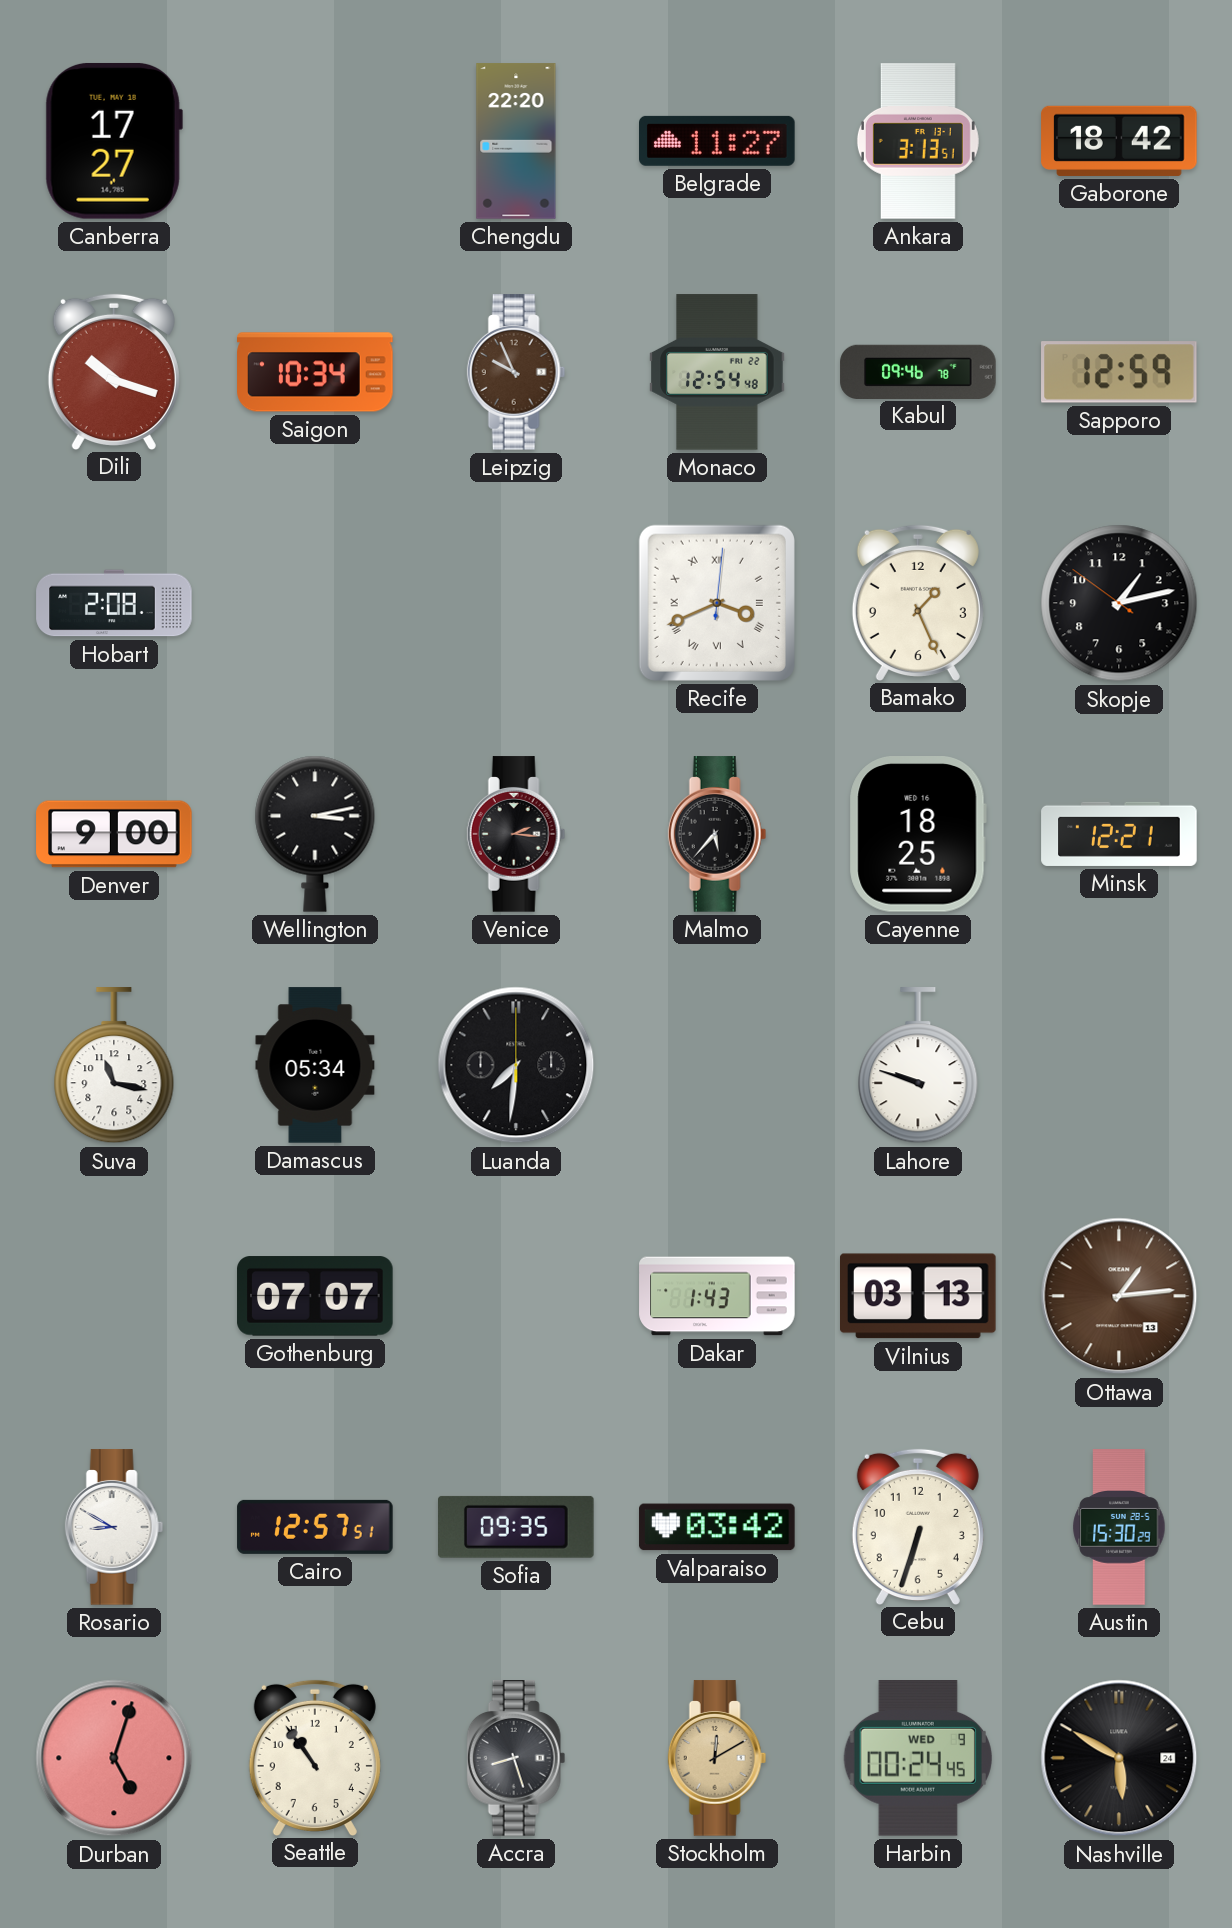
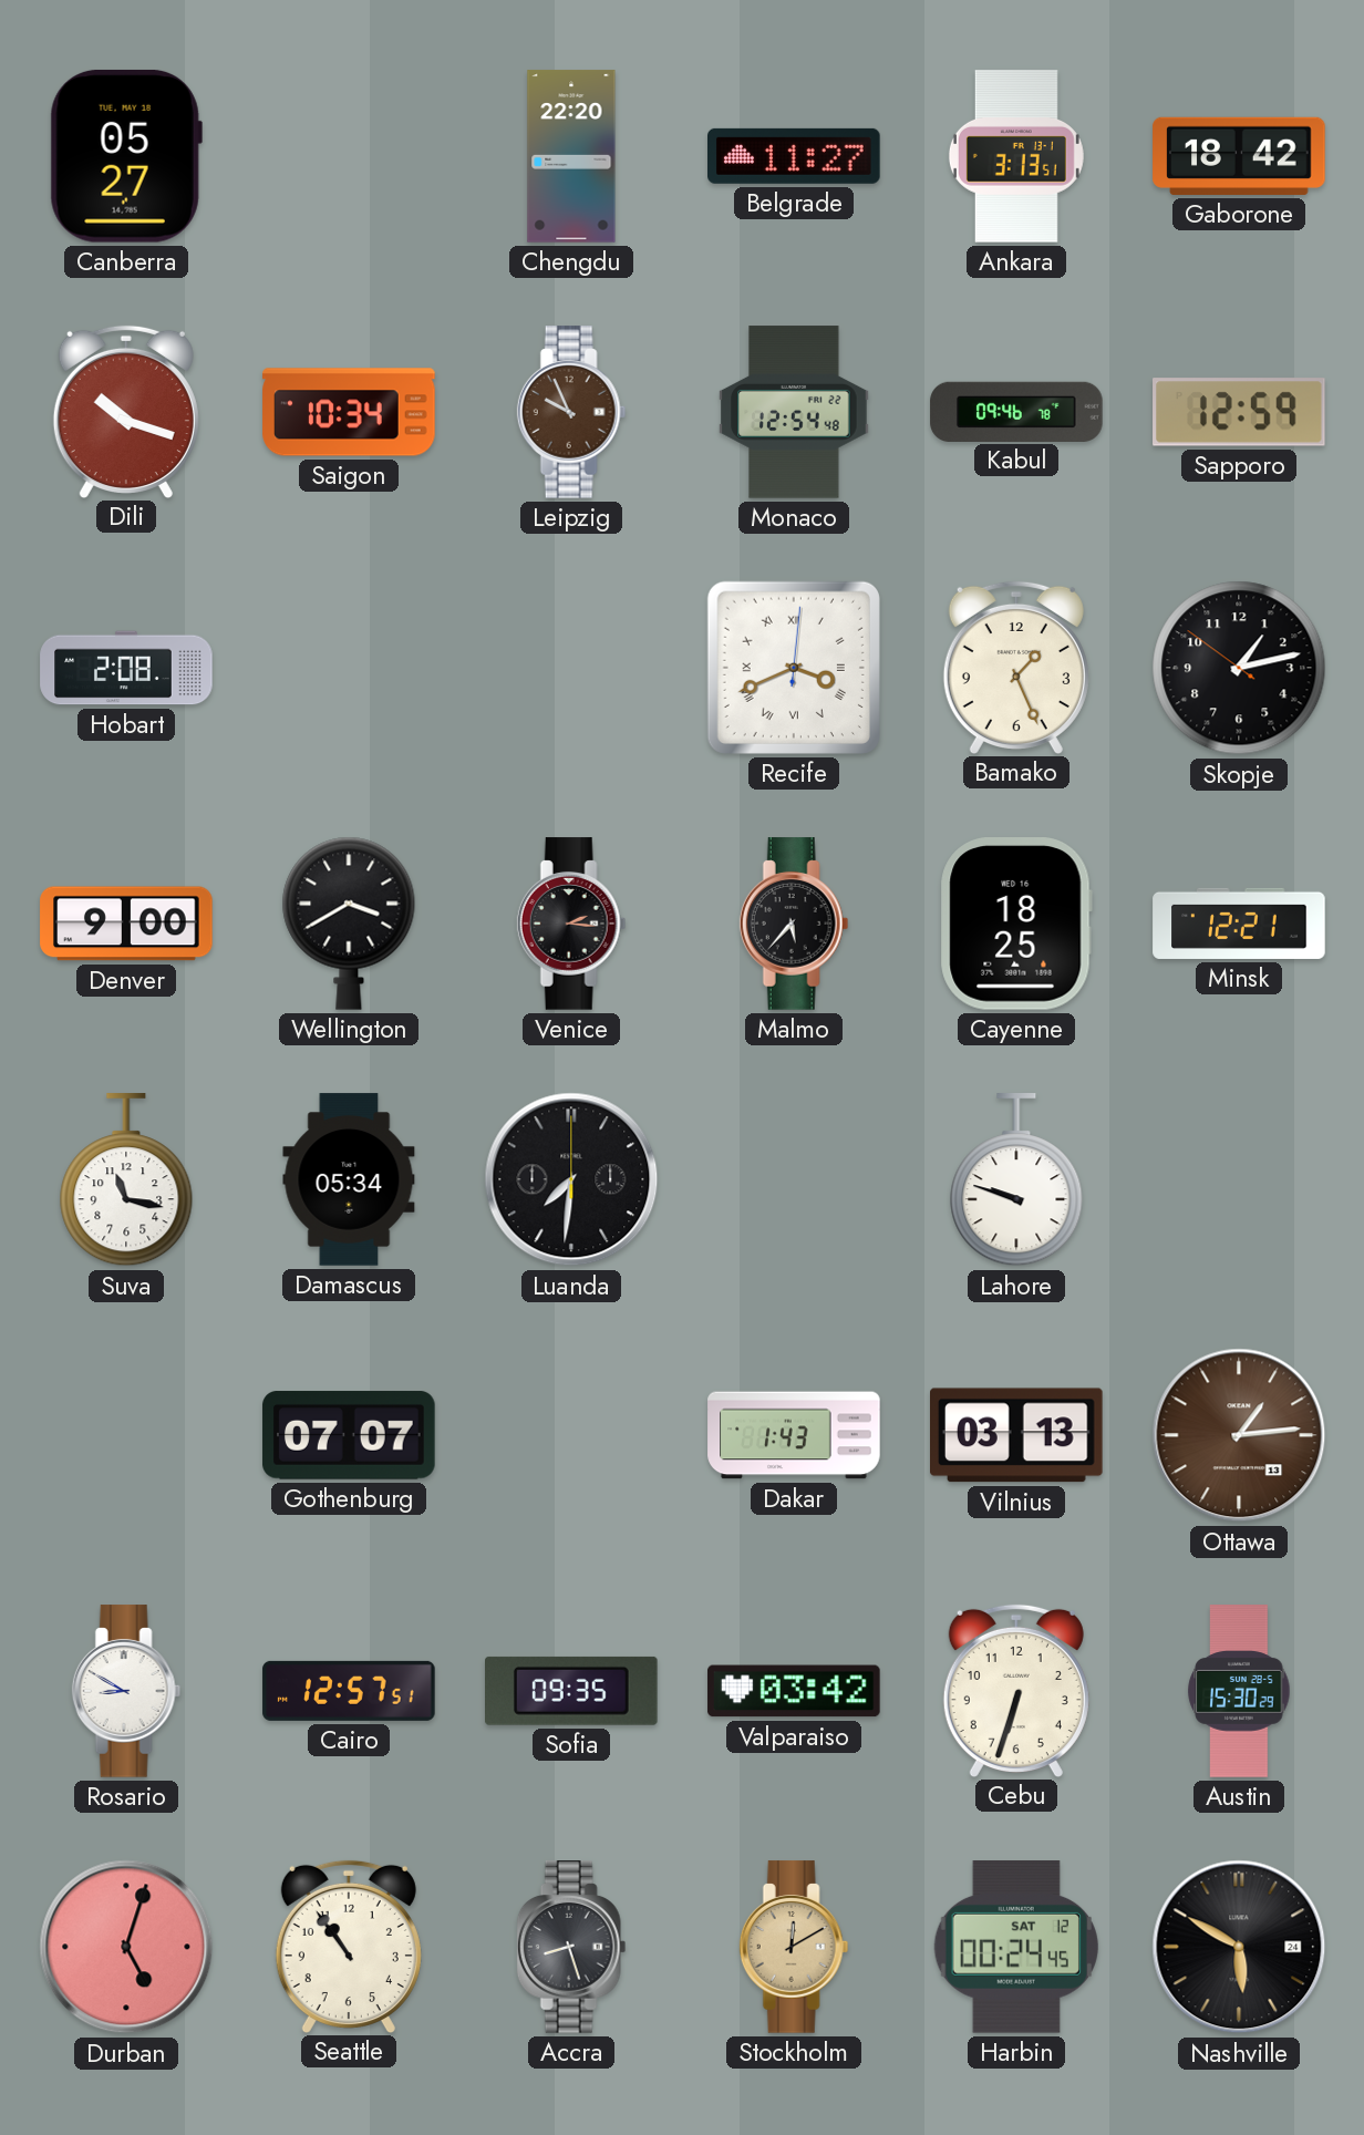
Canberra: 17:27 -> 05:27
Wellington: 3:13 -> 3:40
Harbin date: WED 9 -> SAT 12
